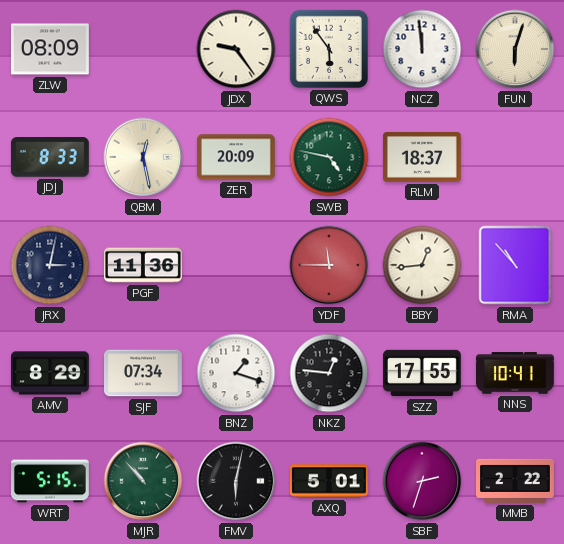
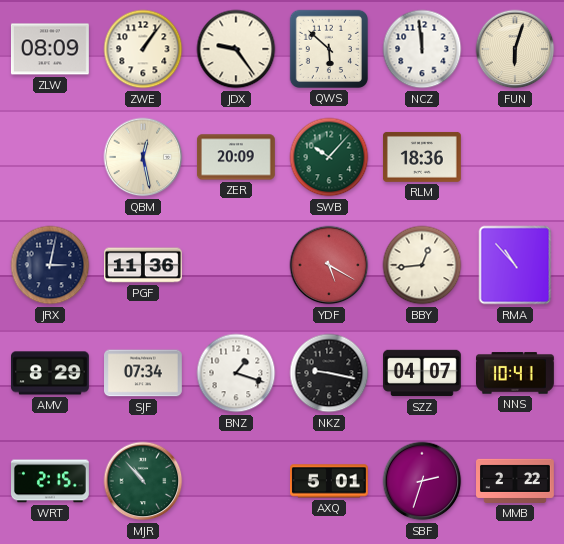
ZWE: none -> 1:06
QWS: 5:54 -> 5:52
JDJ: 8:33 -> none
SWB: 4:47 -> 10:07
RLM: 18:37 -> 18:36
YDF: 11:45 -> 5:20
NKZ: 12:46 -> 9:17
SZZ: 17:55 -> 04:07
WRT: 5:15 -> 2:15
FMV: 6:02 -> none
